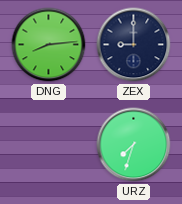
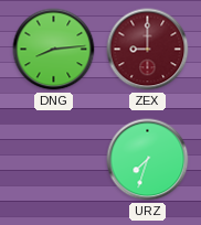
ZEX dial: navy -> burgundy
